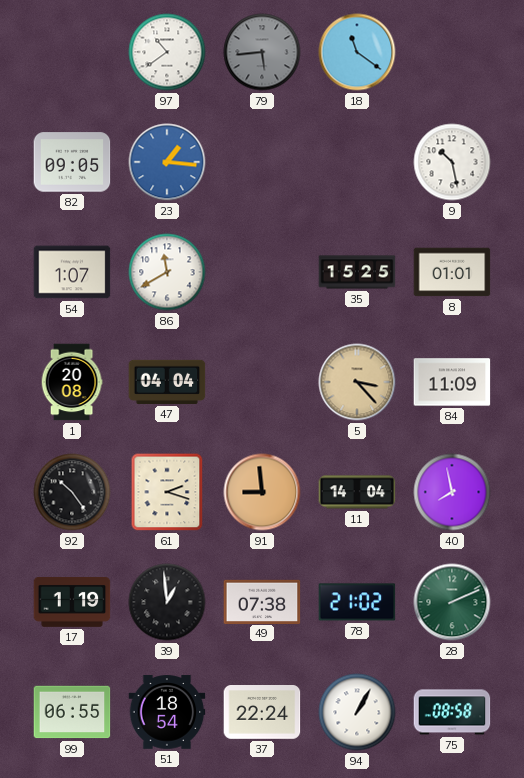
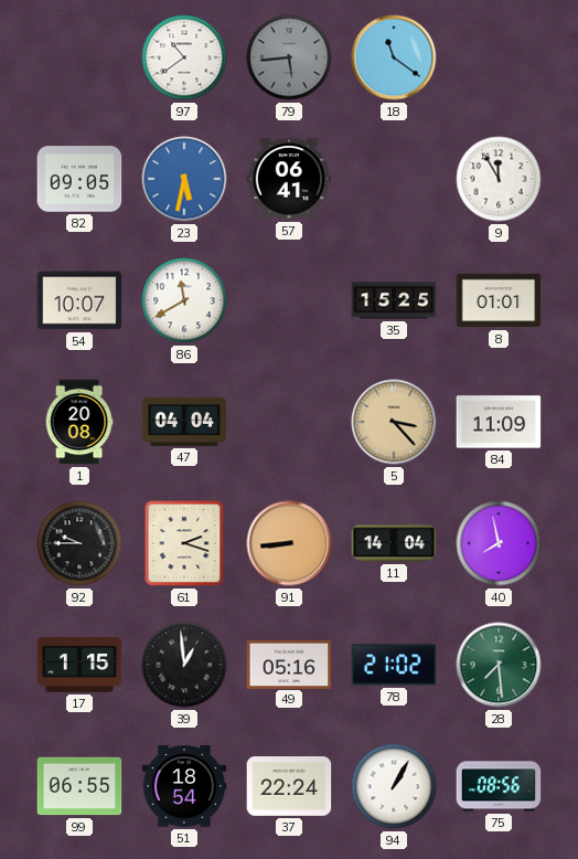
23: 1:16 -> 5:32
57: none -> 06:41
9: 10:28 -> 11:55
54: 1:07 -> 10:07
92: 10:24 -> 9:45
91: 8:59 -> 8:44
17: 1:19 -> 1:15
49: 07:38 -> 05:16
28: 2:11 -> 7:29
75: 08:58 -> 08:56
